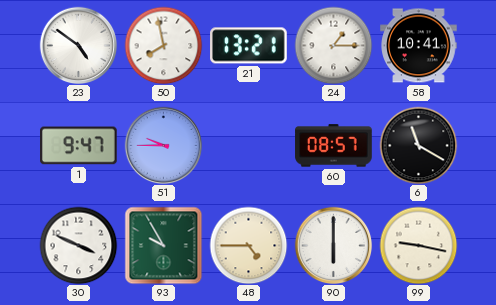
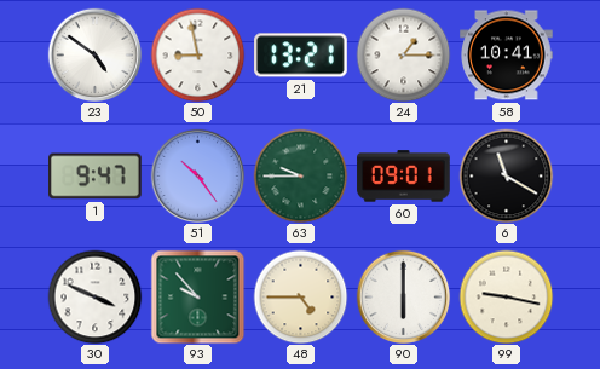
50: 7:58 -> 8:58
51: 9:45 -> 10:24
63: none -> 9:45
60: 08:57 -> 09:01
93: 9:55 -> 9:53
